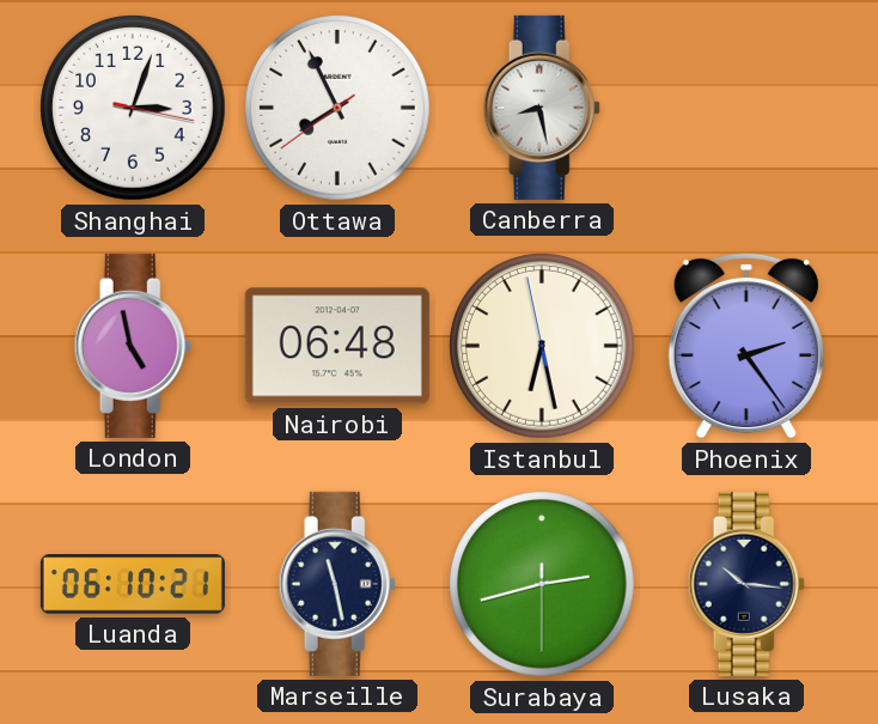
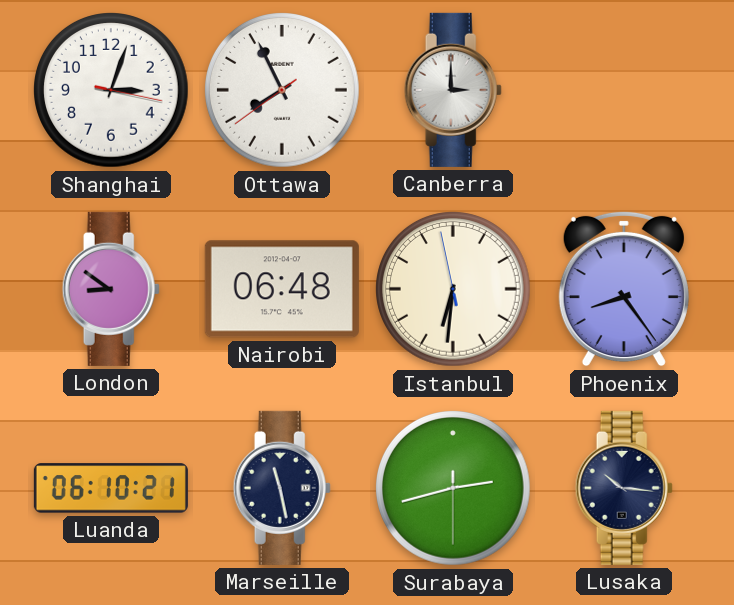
Canberra: 8:28 -> 3:00
London: 4:58 -> 8:51
Istanbul: 6:27 -> 6:30
Phoenix: 2:24 -> 8:24
